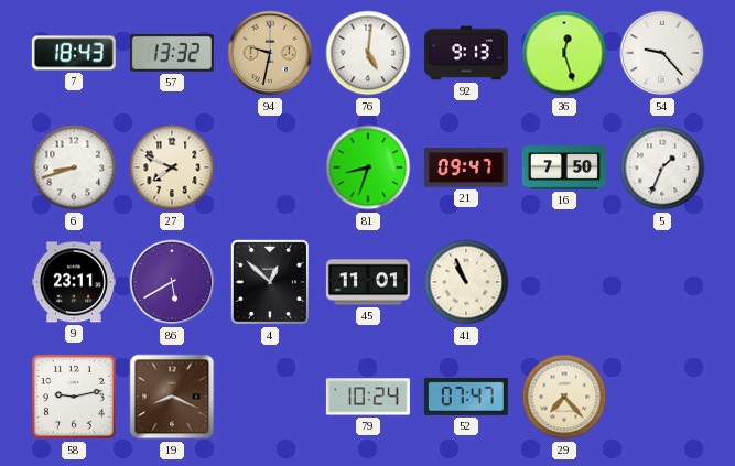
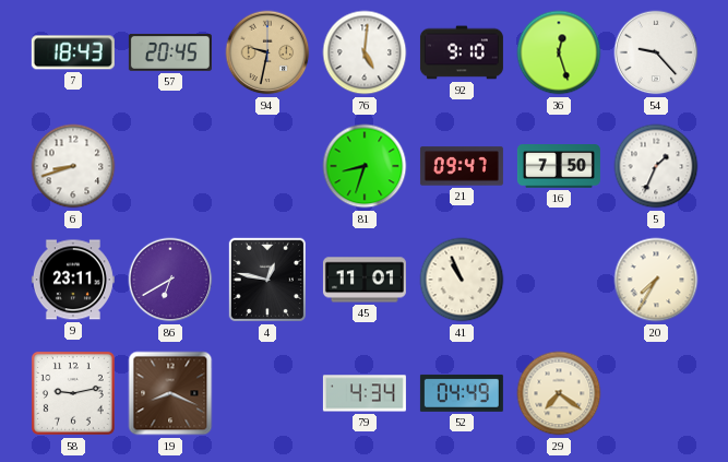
57: 13:32 -> 20:45
92: 9:13 -> 9:10
27: 7:49 -> none
86: 5:40 -> 6:40
4: 12:52 -> 12:47
20: none -> 7:35
79: 10:24 -> 4:34
52: 07:47 -> 04:49
29: 7:23 -> 7:21
